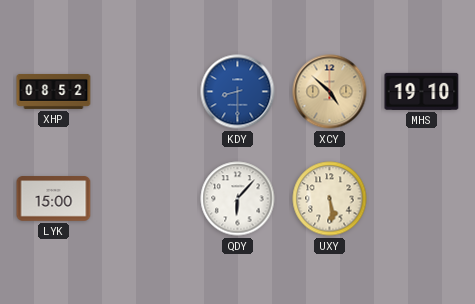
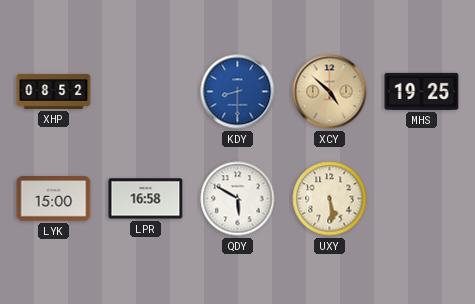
MHS: 19:10 -> 19:25
LPR: none -> 16:58
QDY: 6:07 -> 5:50
